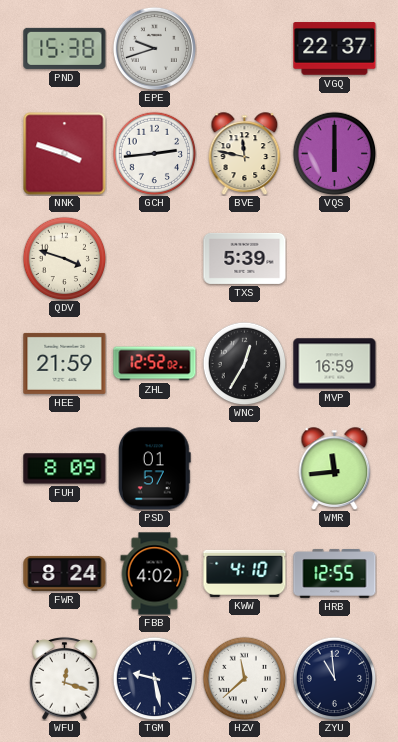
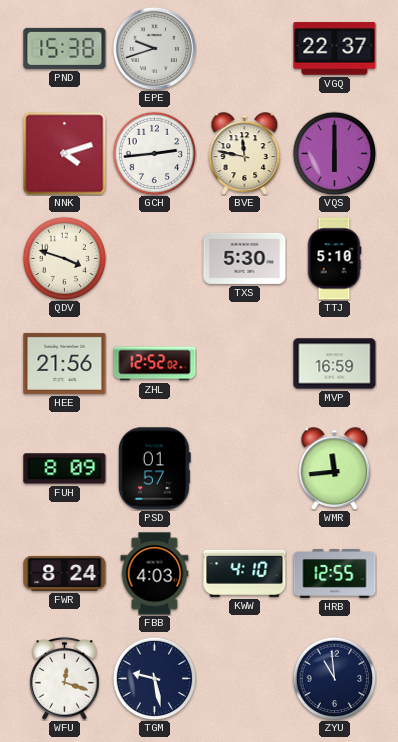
NNK: 3:48 -> 4:12
TXS: 5:39 -> 5:30
TTJ: none -> 5:10
HEE: 21:59 -> 21:56
WNC: 12:35 -> none
FBB: 4:02 -> 4:03
HZV: 11:38 -> none
